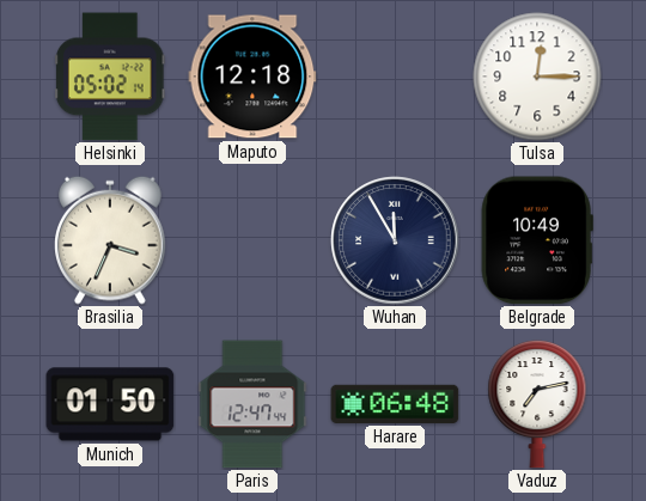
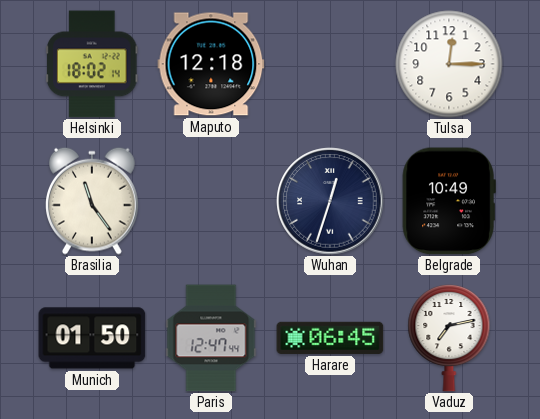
Helsinki: 05:02 -> 18:02
Brasilia: 3:34 -> 11:24
Wuhan: 11:55 -> 12:33
Harare: 06:48 -> 06:45
